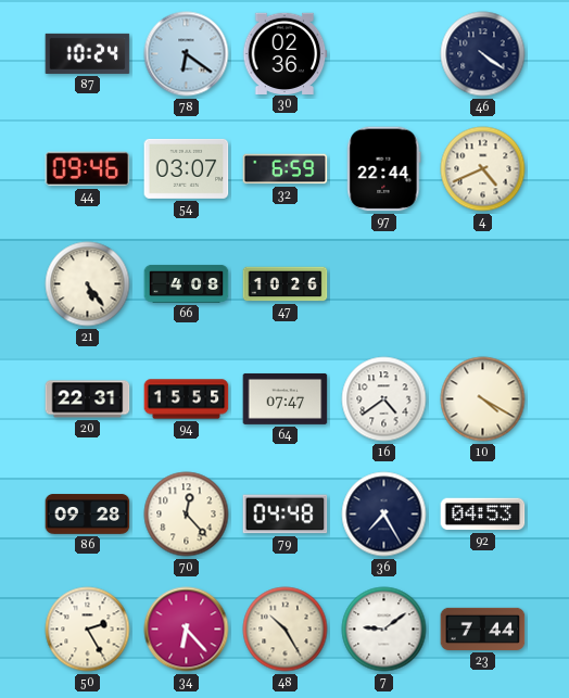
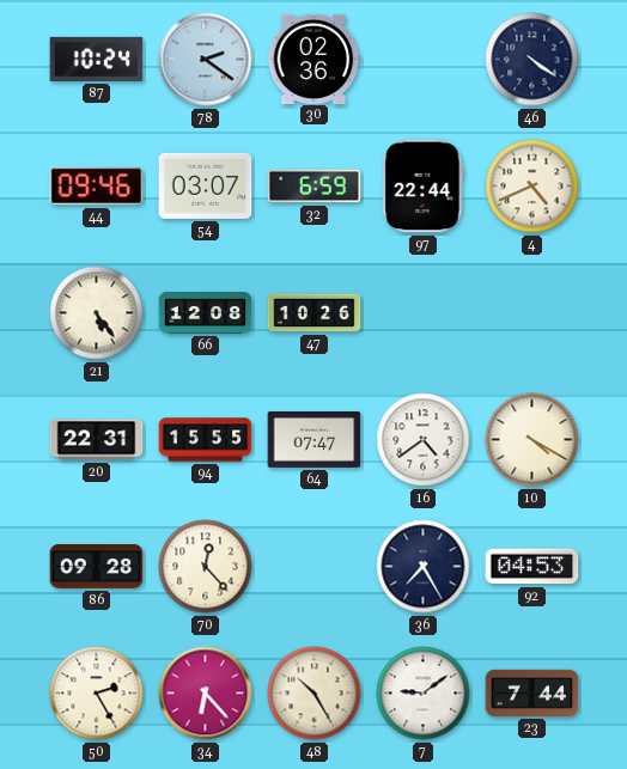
78: 6:21 -> 2:21
66: 4:08 -> 12:08
79: 04:48 -> none
